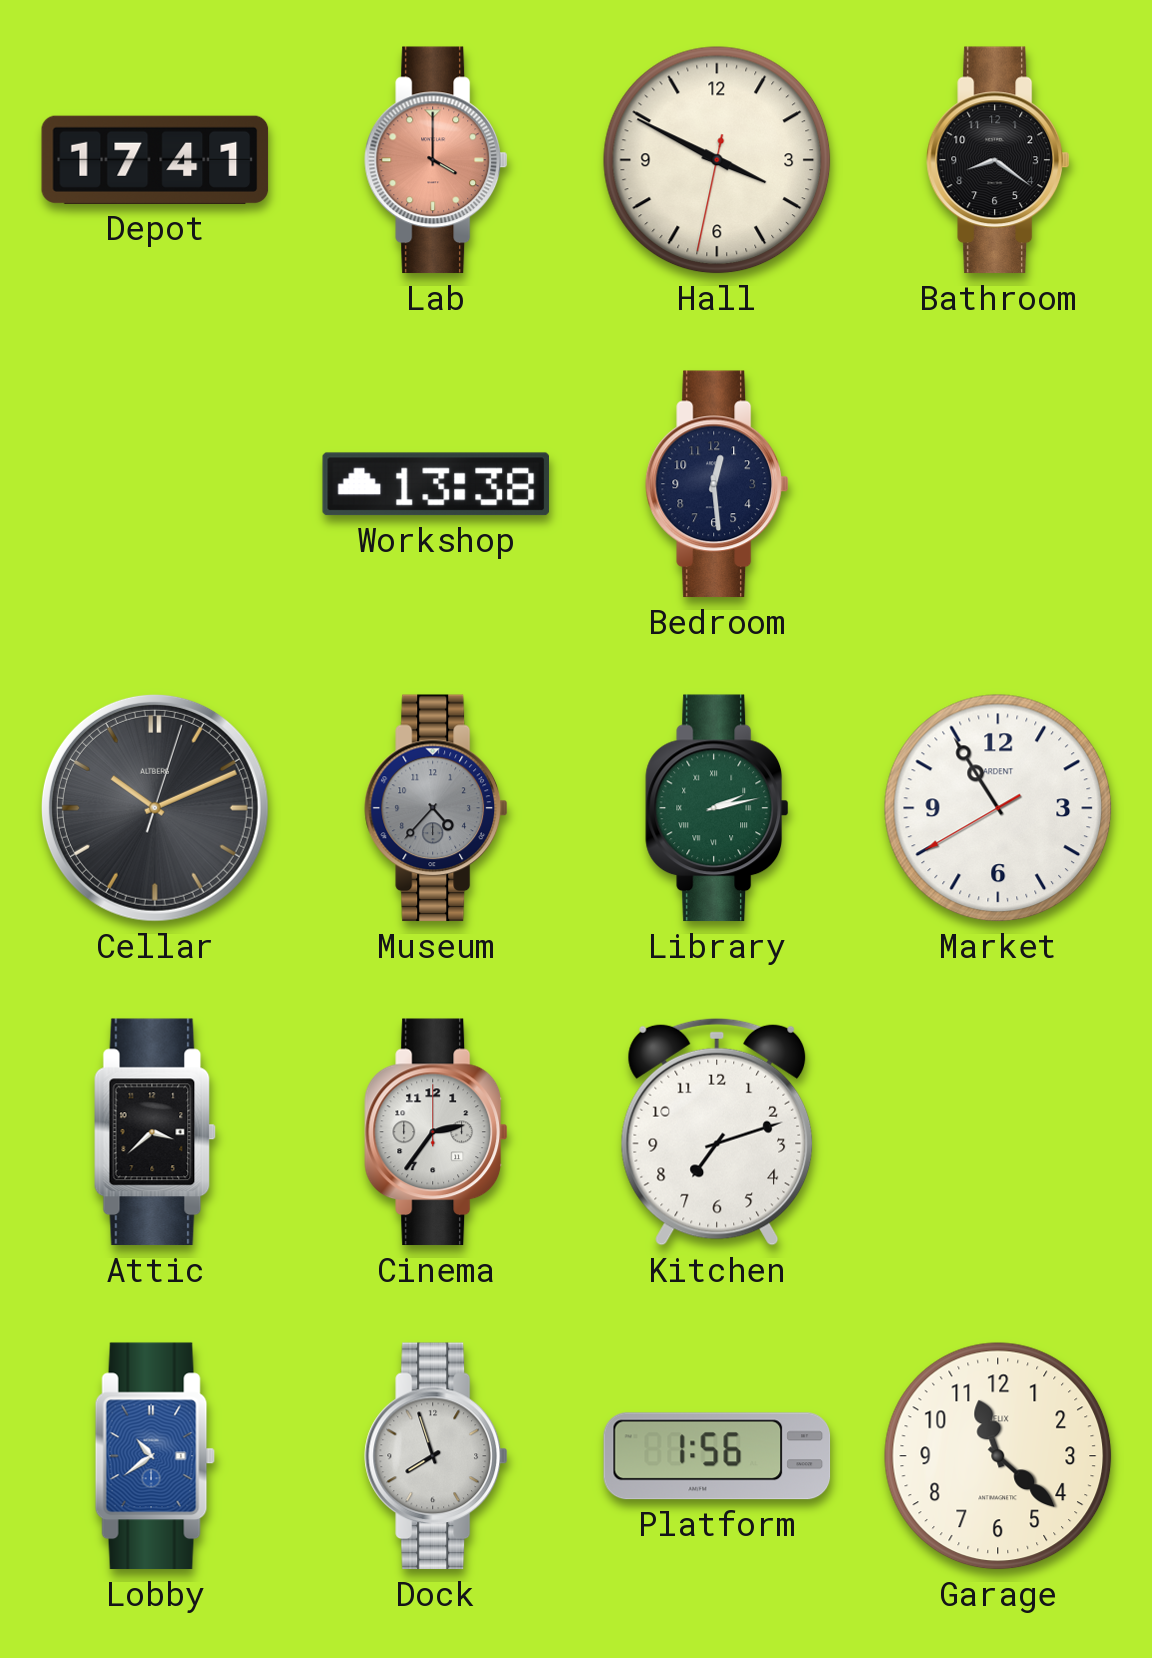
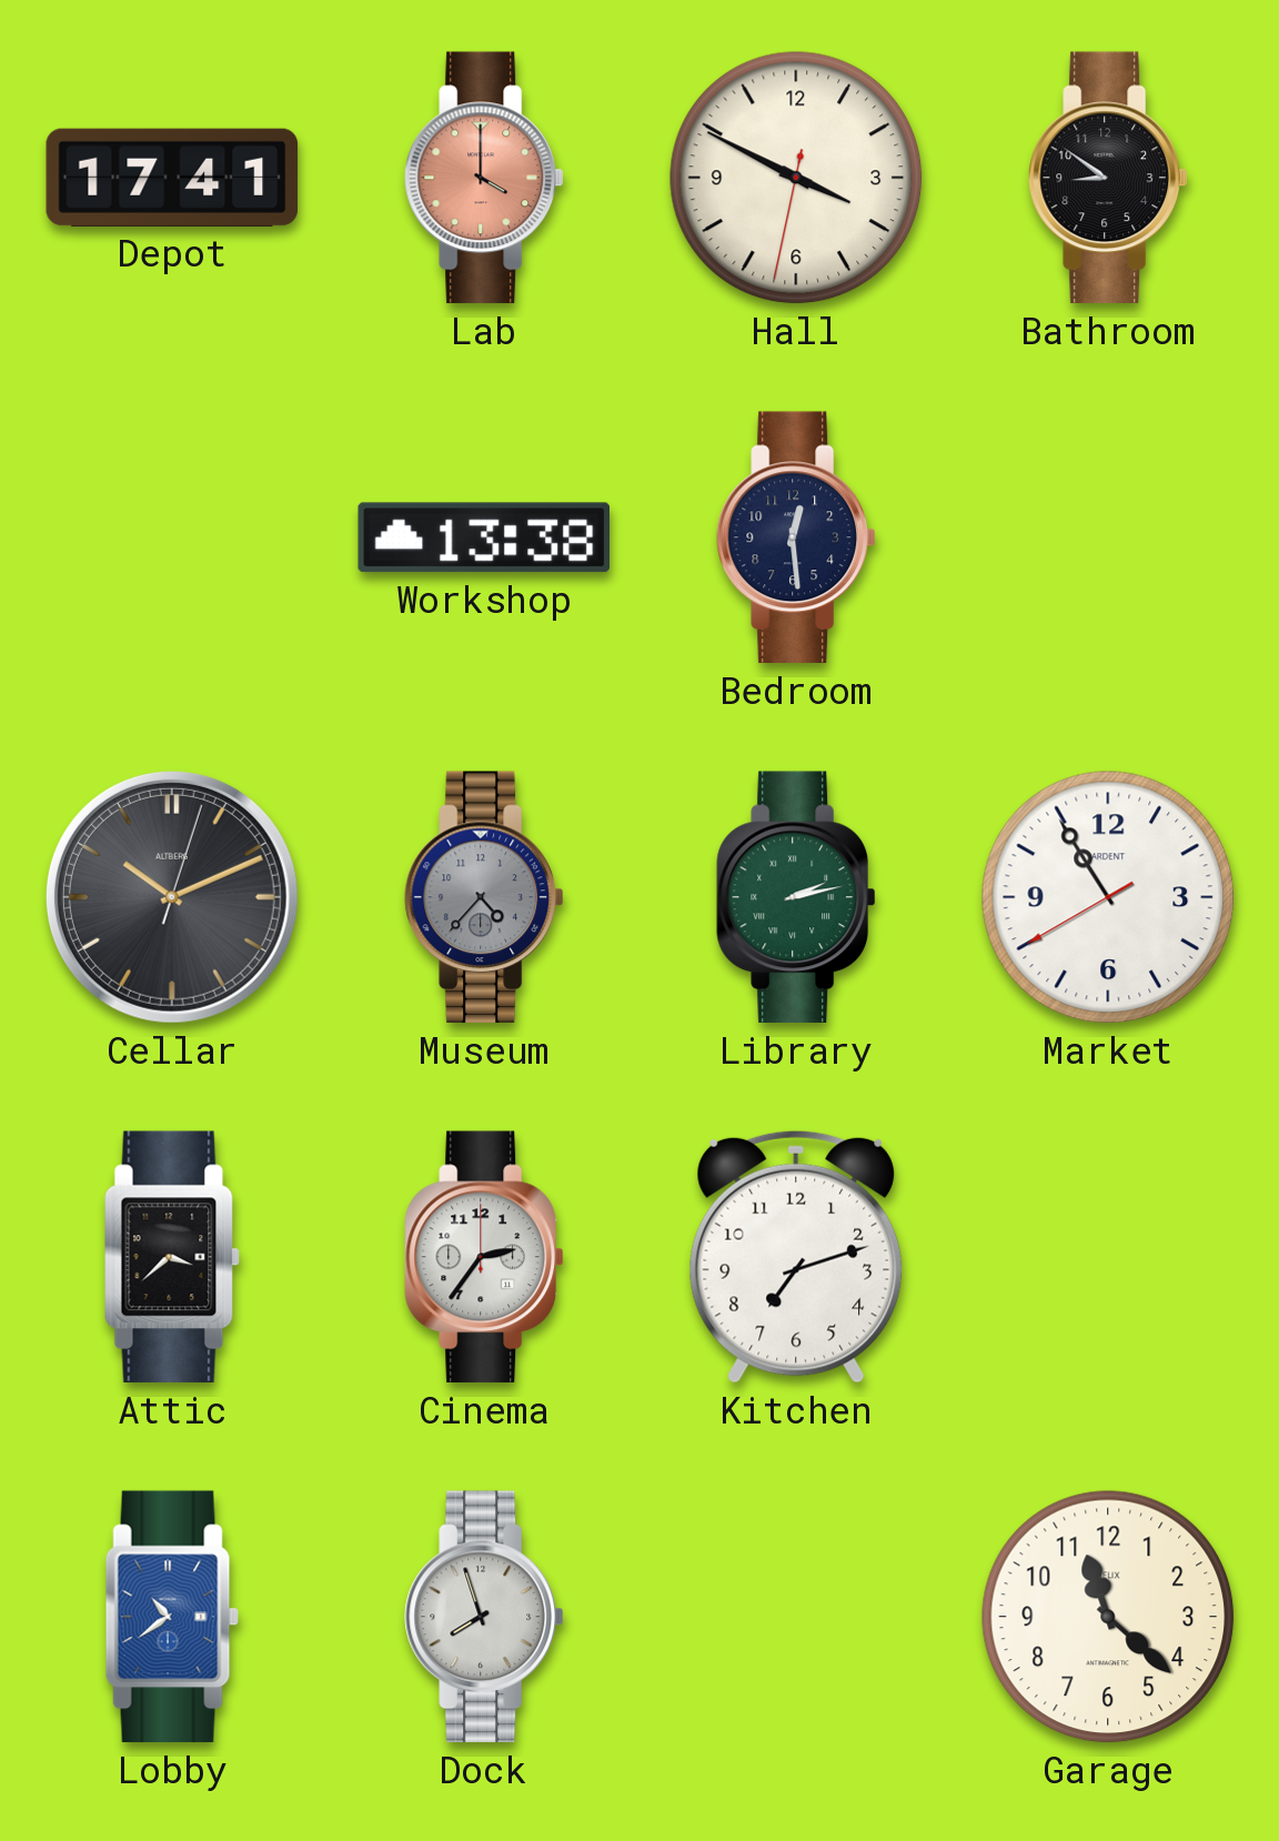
Bathroom: 8:21 -> 8:51
Platform: 1:56 -> none
